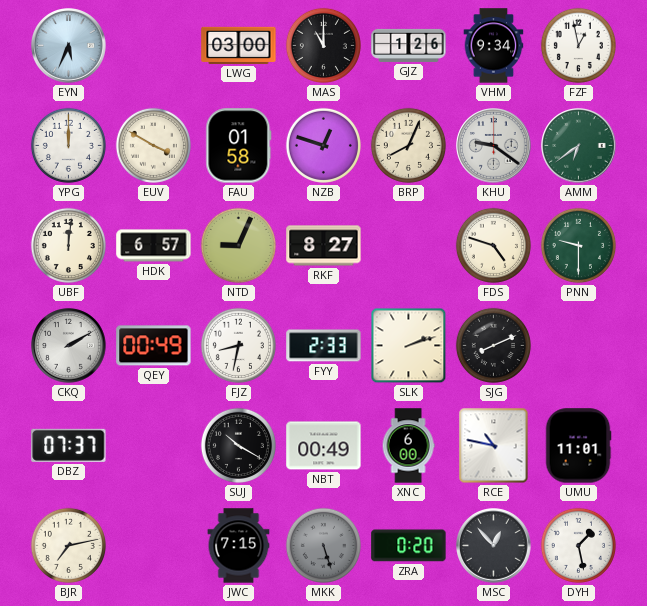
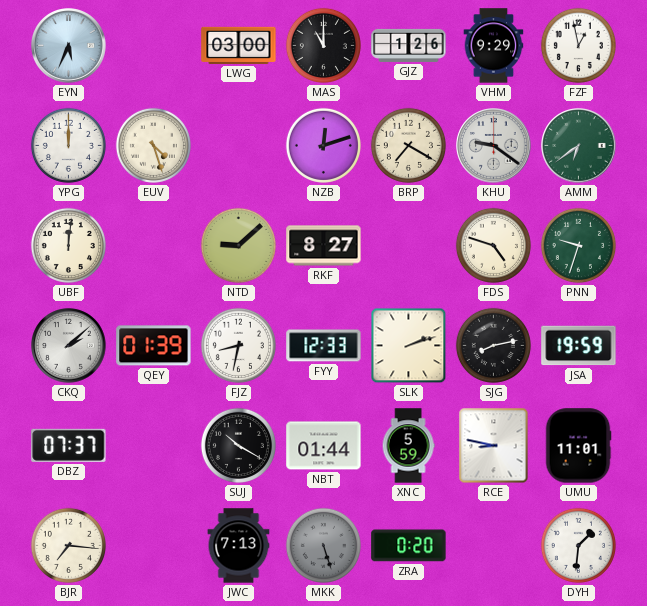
VHM: 9:34 -> 9:29
EUV: 3:50 -> 4:27
FAU: 01:58 -> none
NZB: 12:48 -> 12:12
BRP: 8:04 -> 7:20
HDK: 6:57 -> none
NTD: 9:04 -> 9:08
PNN: 9:30 -> 9:33
CKQ: 2:10 -> 2:08
QEY: 00:49 -> 01:39
FYY: 2:33 -> 12:33
SJG: 8:11 -> 8:13
JSA: none -> 19:59
NBT: 00:49 -> 01:44
XNC: 6:00 -> 5:59
RCE: 10:47 -> 8:47
BJR: 7:13 -> 7:16
JWC: 7:15 -> 7:13
MSC: 12:53 -> none
DYH: 1:28 -> 1:31
